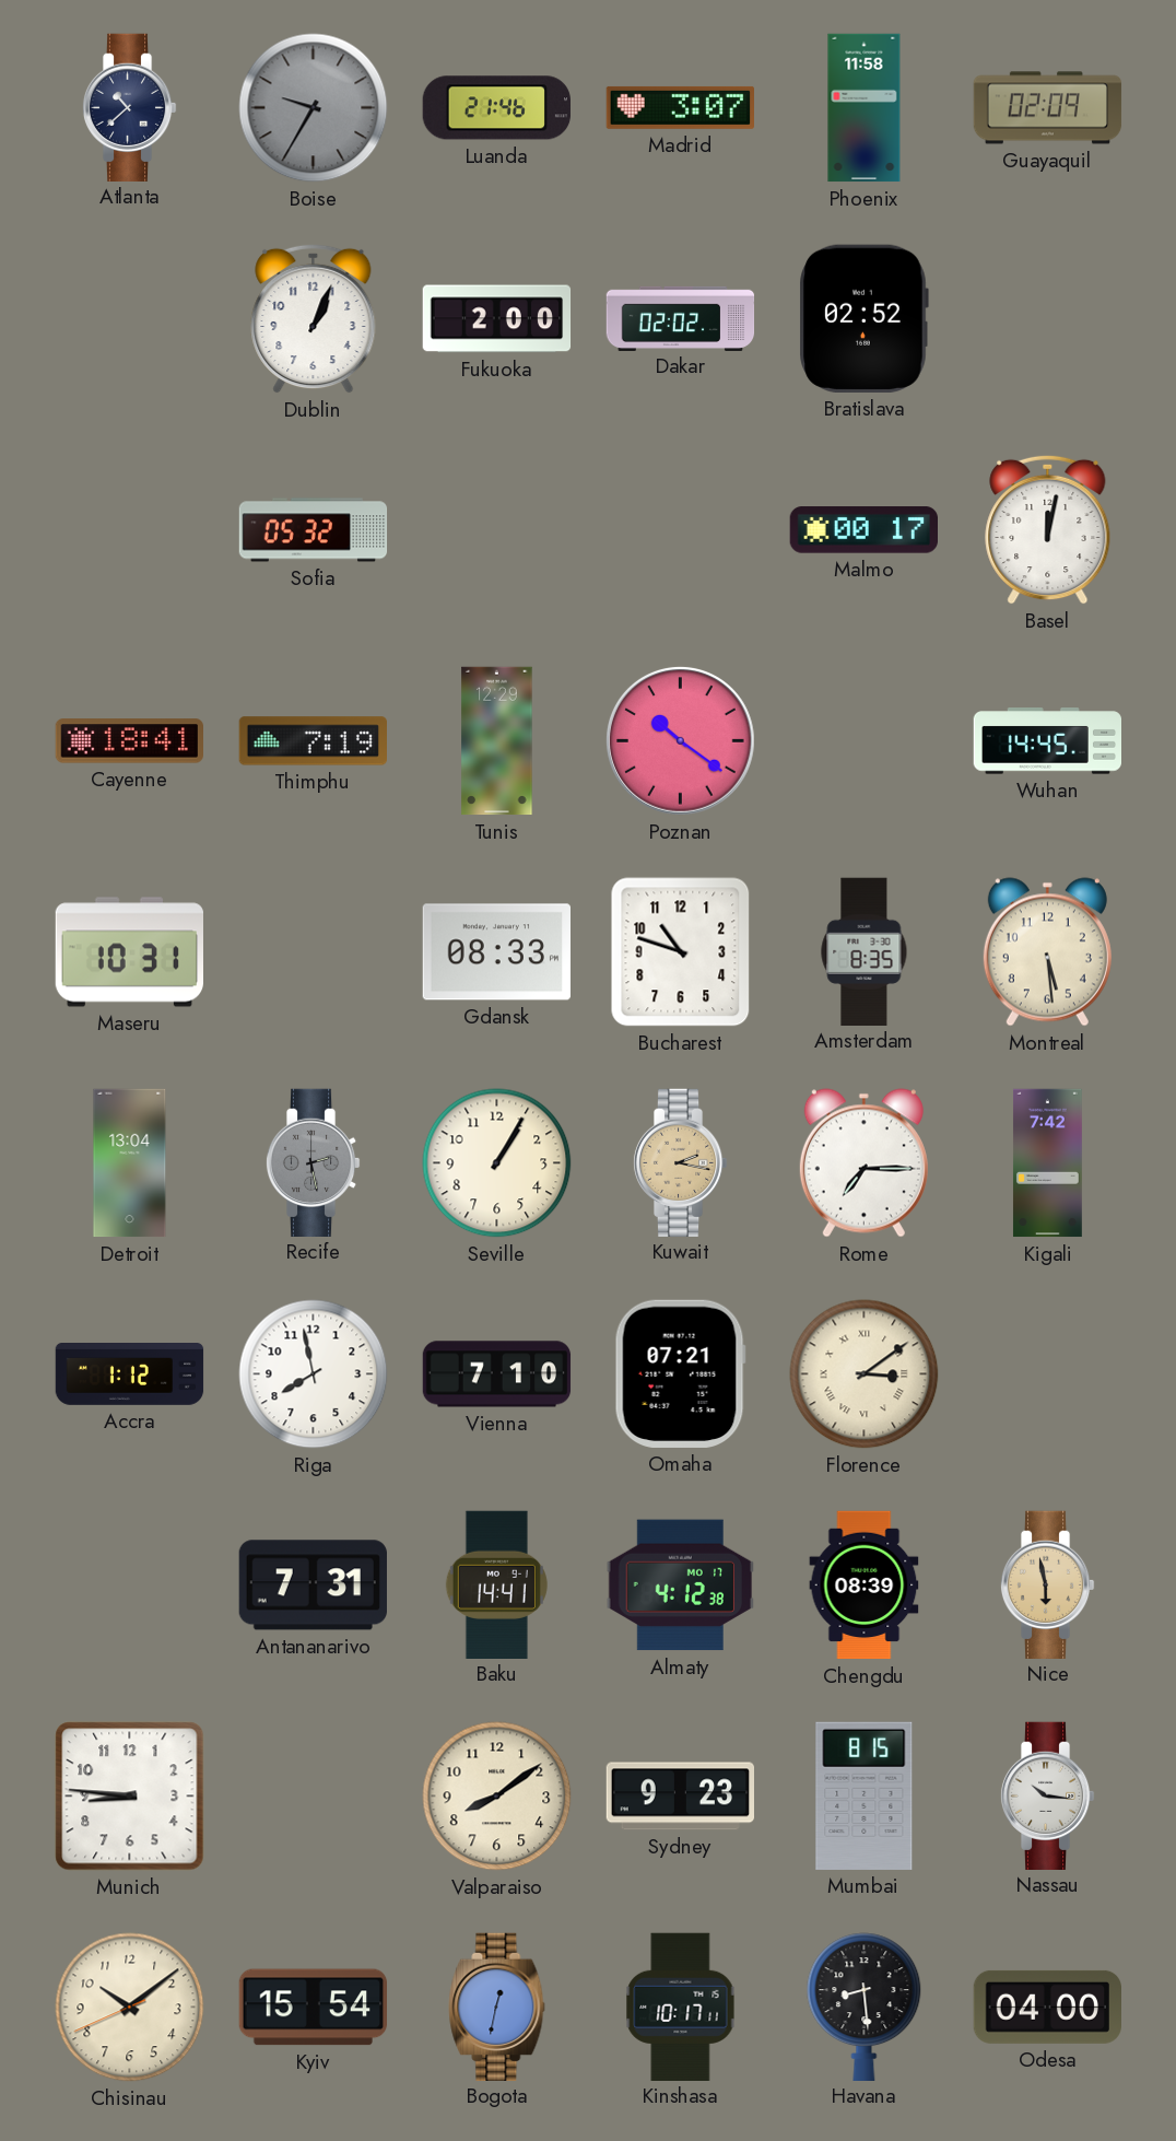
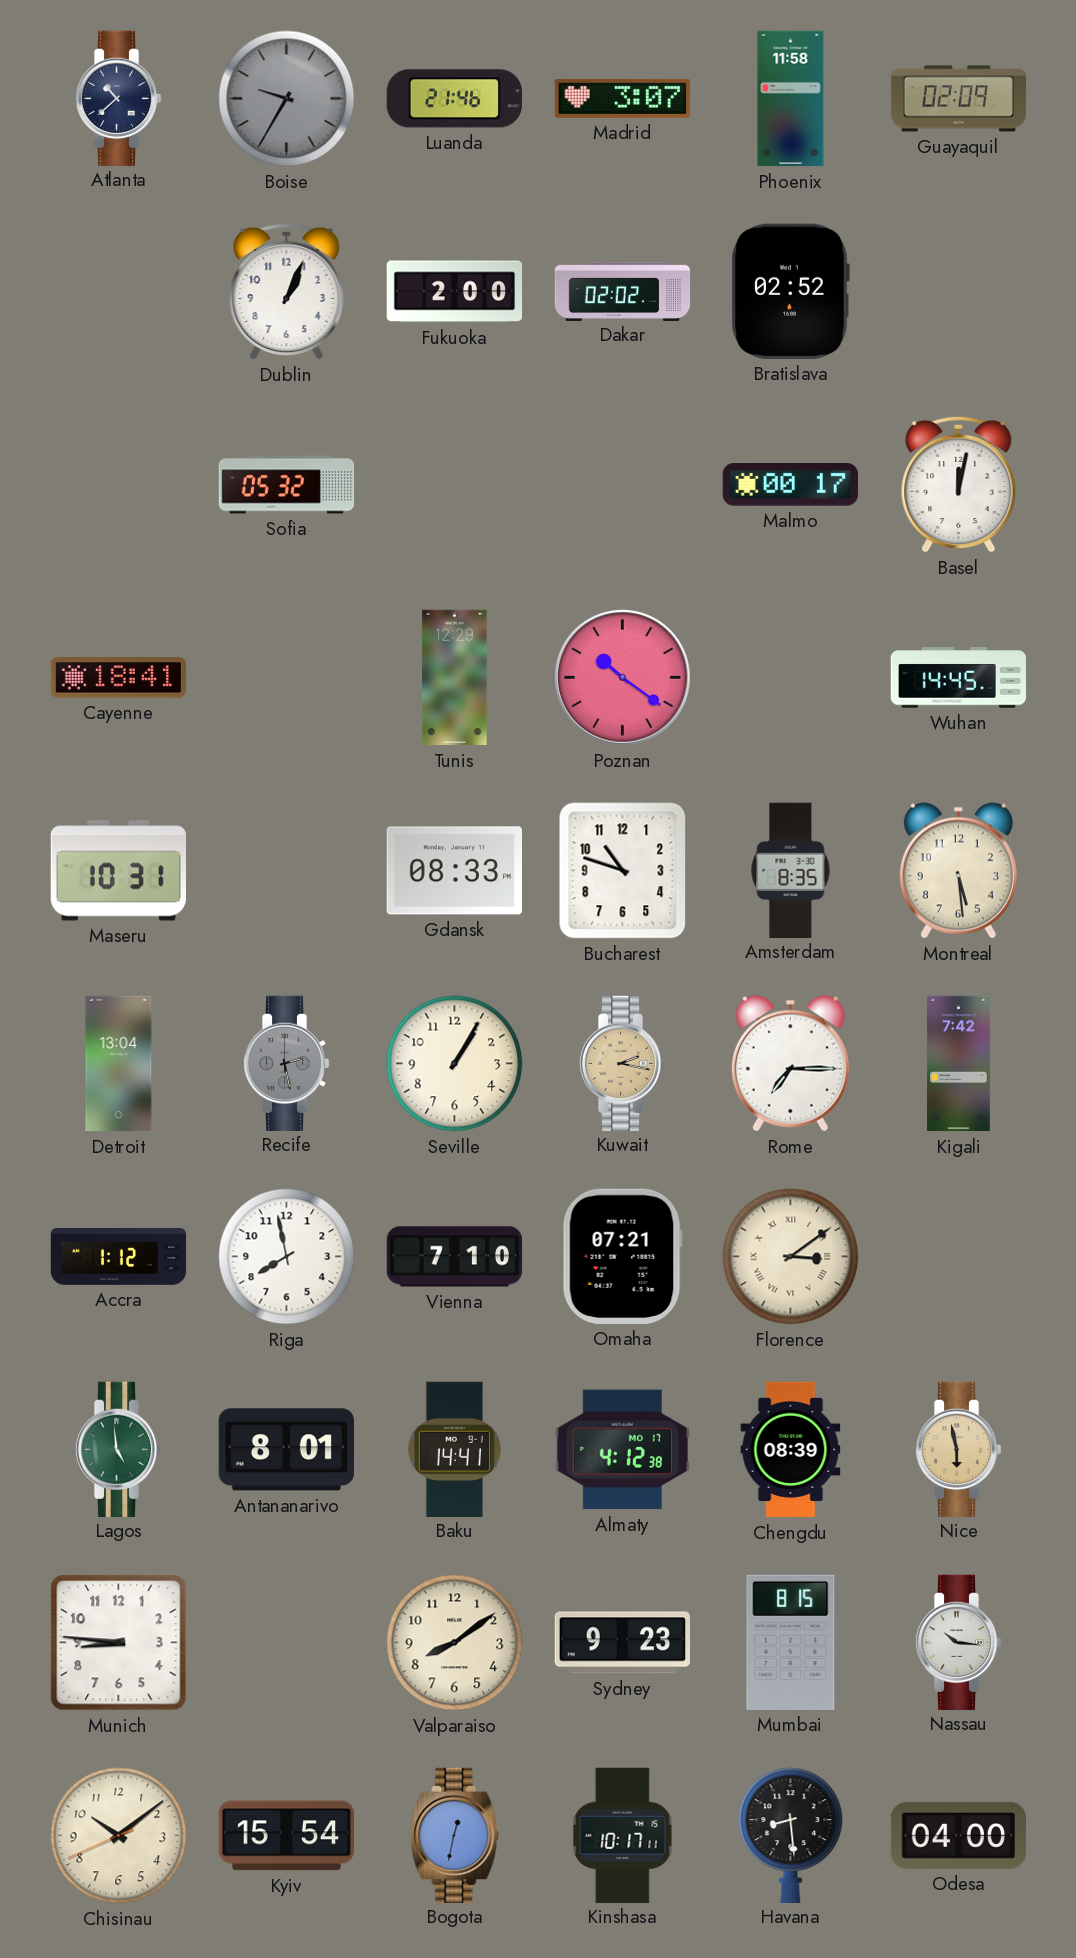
Thimphu: 7:19 -> none
Lagos: none -> 4:59
Antananarivo: 7:31 -> 8:01
